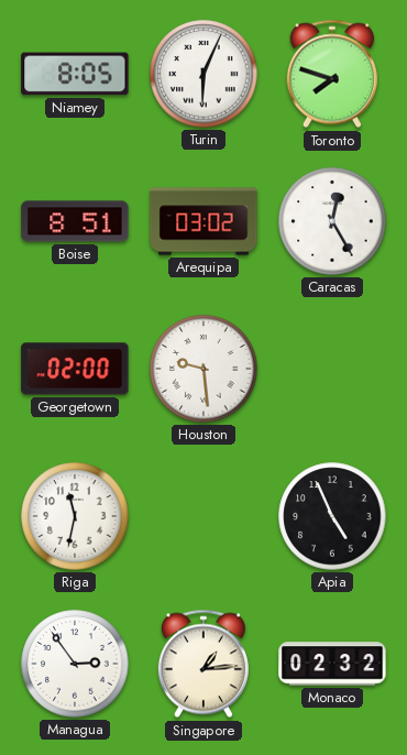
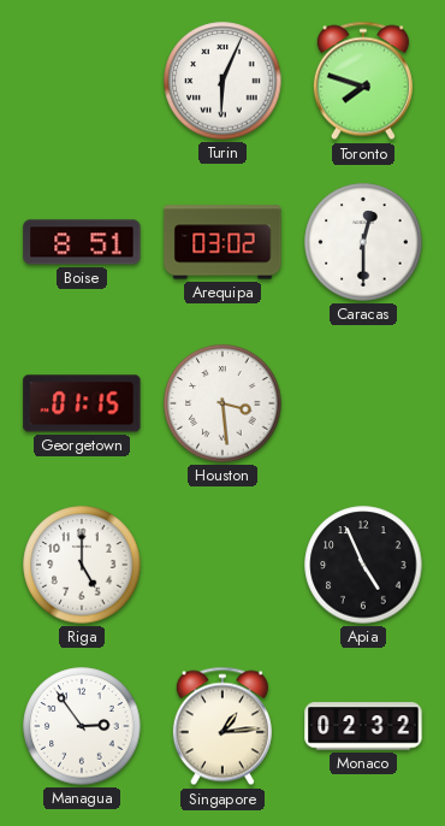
Niamey: 8:05 -> none
Caracas: 12:25 -> 12:30
Georgetown: 02:00 -> 01:15
Houston: 9:29 -> 3:29
Riga: 11:32 -> 5:00
